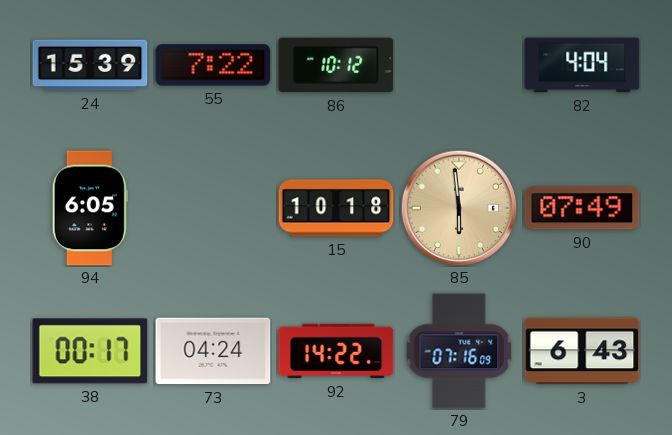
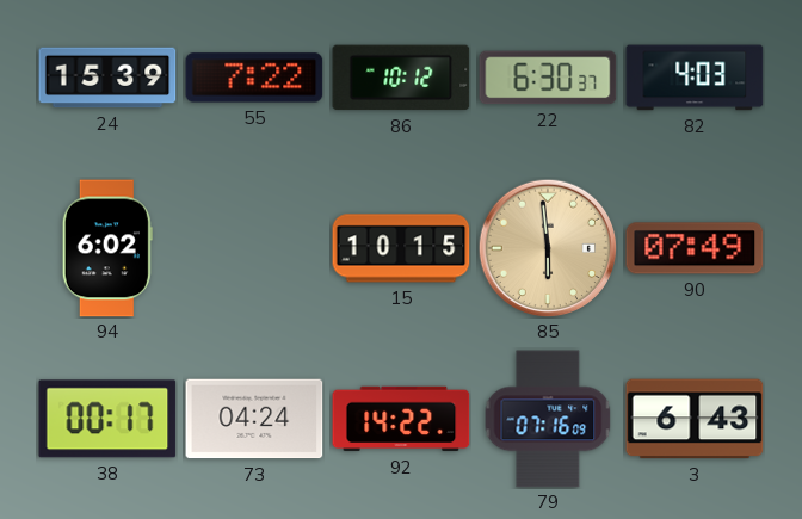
22: none -> 6:30
82: 4:04 -> 4:03
94: 6:05 -> 6:02
15: 10:18 -> 10:15
